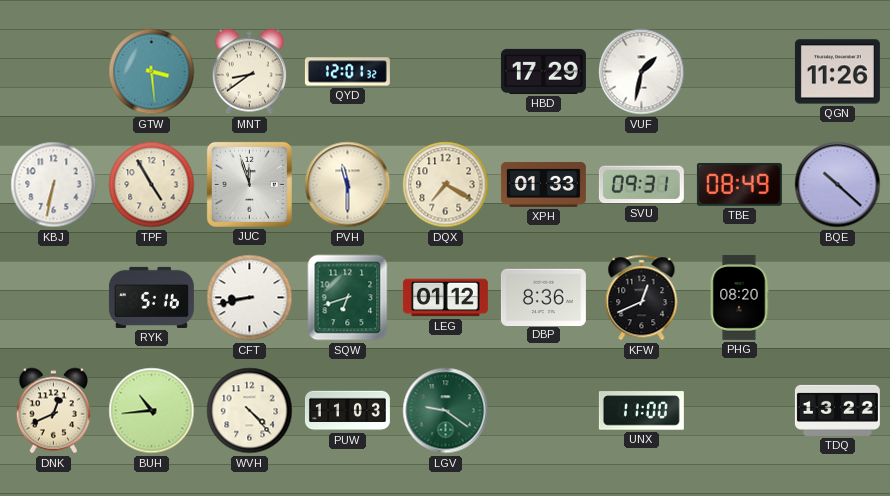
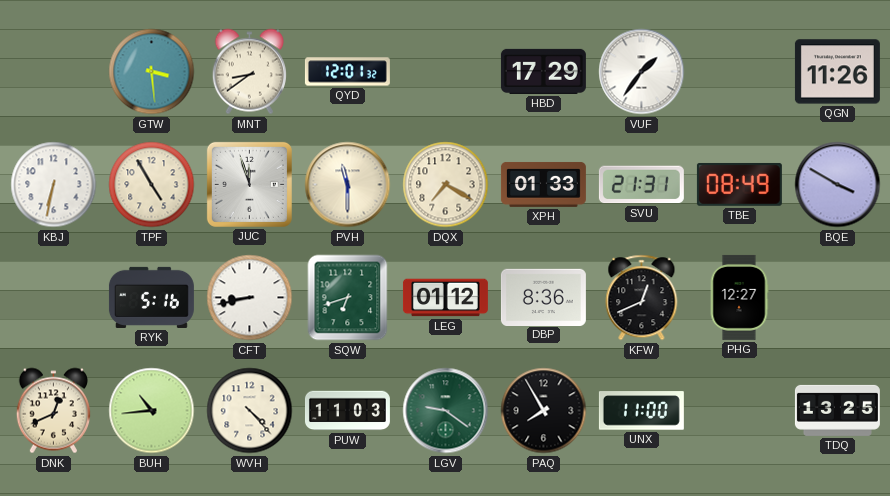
VUF: 1:32 -> 1:36
SVU: 09:31 -> 21:31
BQE: 10:22 -> 3:50
PHG: 08:20 -> 12:27
PAQ: none -> 7:55
TDQ: 13:22 -> 13:25
